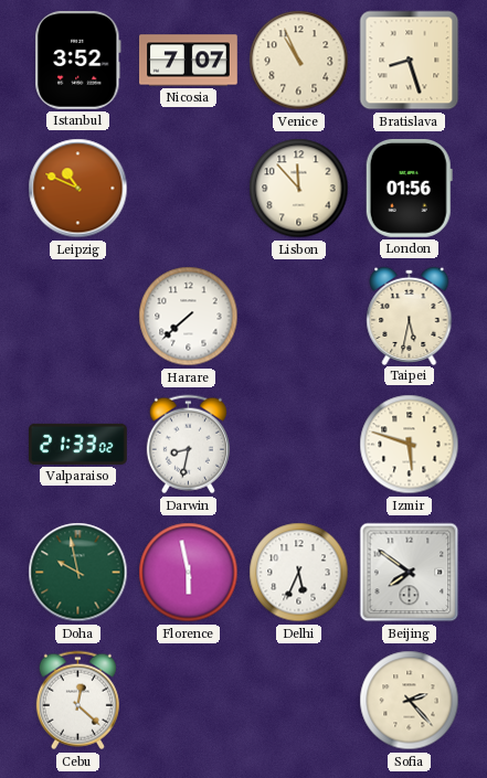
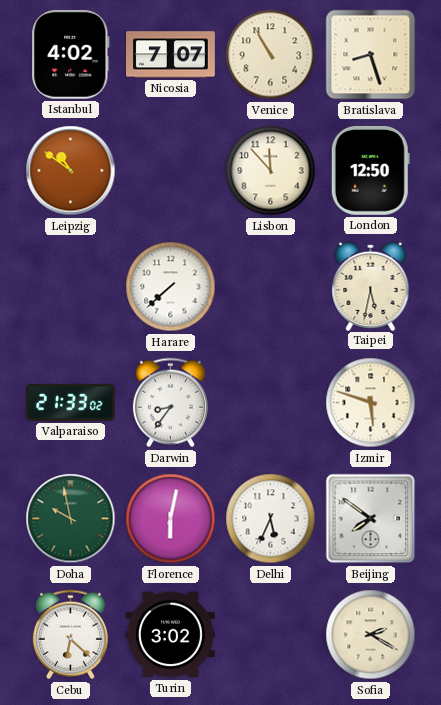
Istanbul: 3:52 -> 4:02
Venice: 10:56 -> 10:55
Leipzig: 10:49 -> 10:51
London: 01:56 -> 12:50
Darwin: 8:32 -> 8:36
Florence: 5:58 -> 6:02
Cebu: 12:22 -> 6:22
Turin: none -> 3:02
Sofia: 2:23 -> 2:20
